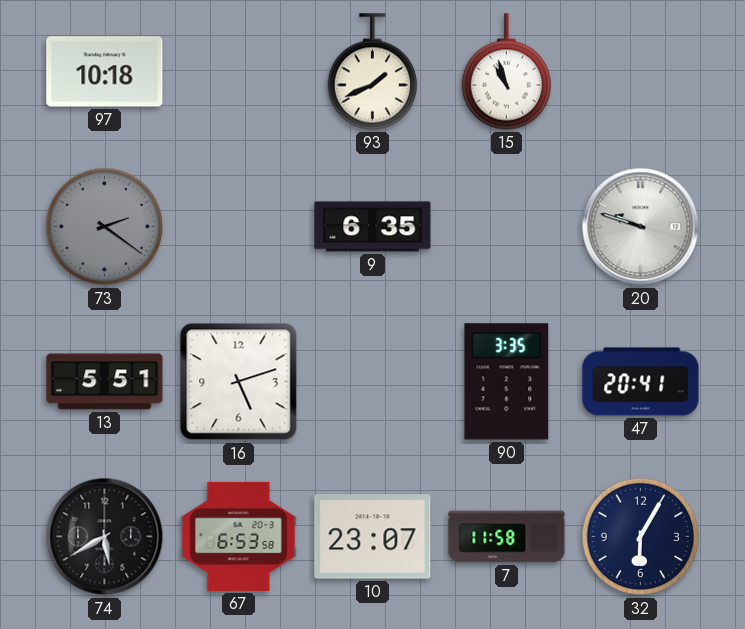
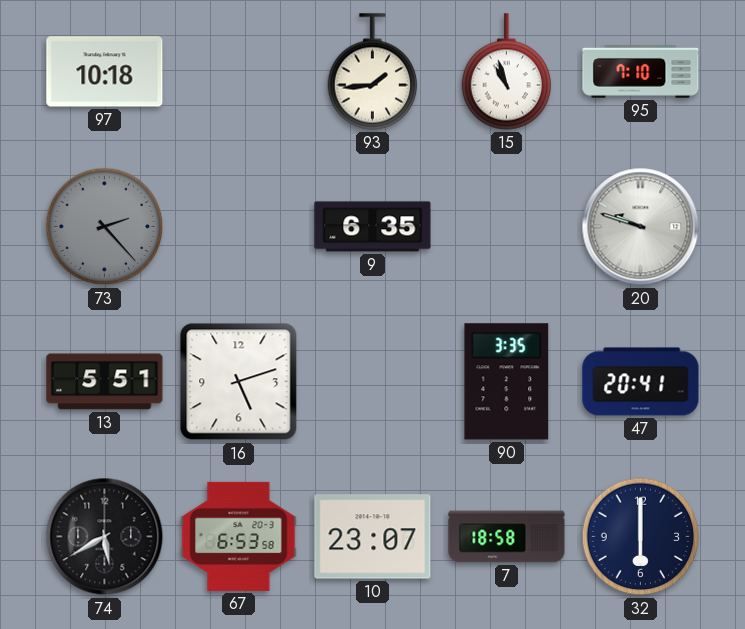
93: 1:41 -> 1:44
95: none -> 7:10
73: 2:21 -> 2:23
7: 11:58 -> 18:58
32: 6:05 -> 6:00
